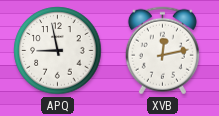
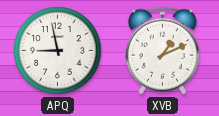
XVB: 12:13 -> 1:11
